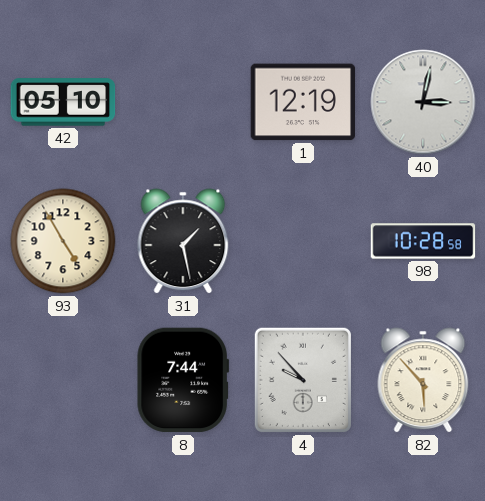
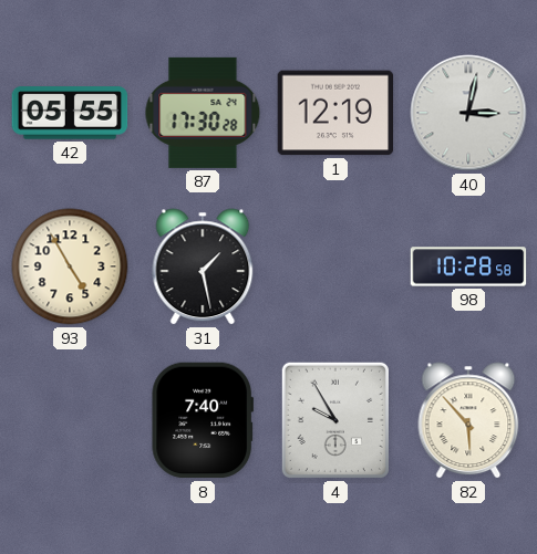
42: 05:10 -> 05:55
87: none -> 17:30
8: 7:44 -> 7:40
4: 9:53 -> 9:55
